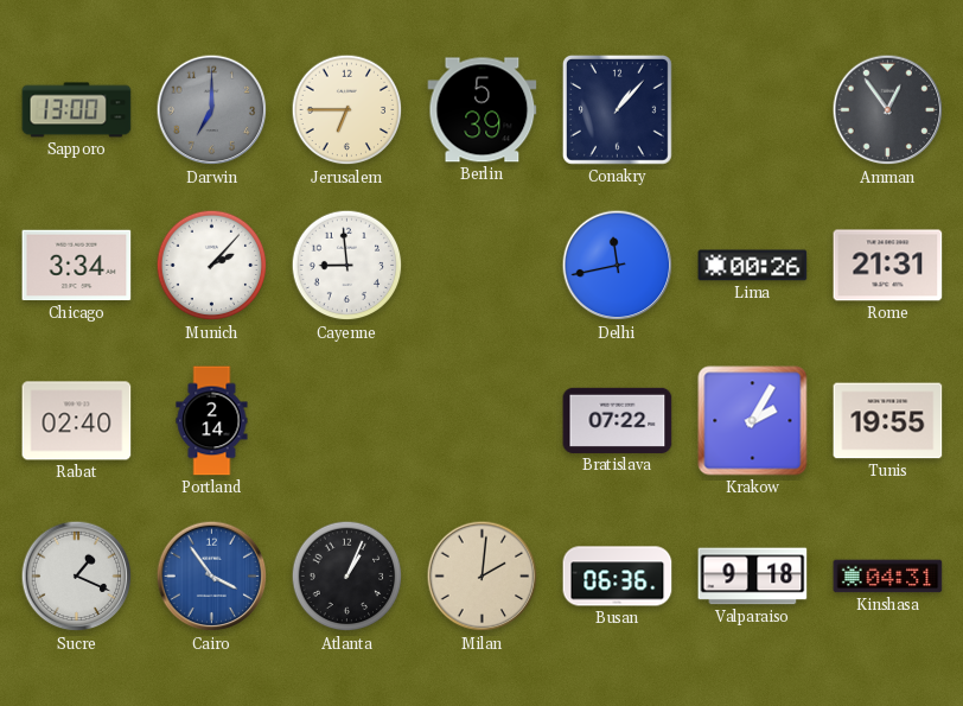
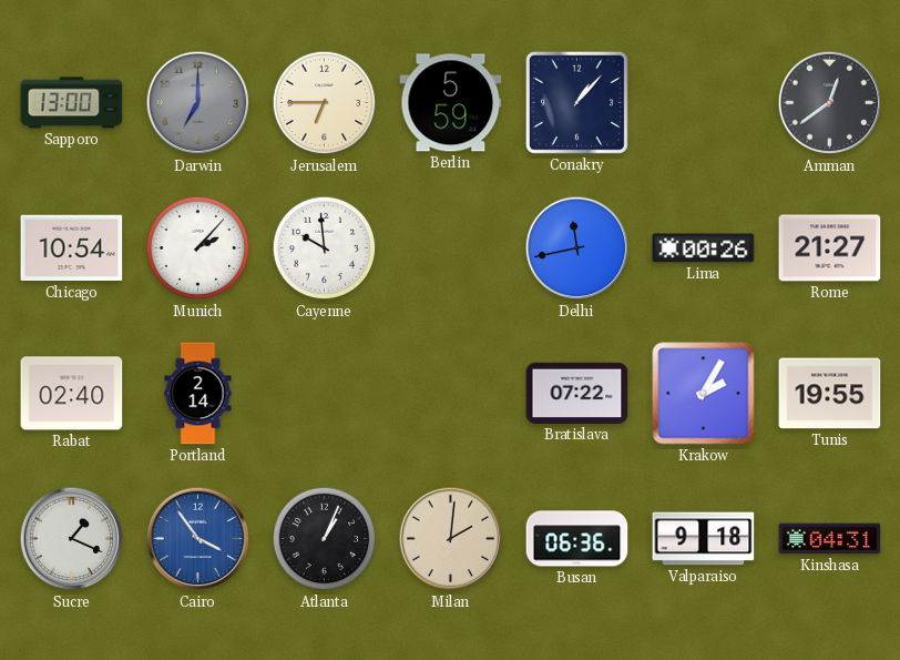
Berlin: 5:39 -> 5:59
Amman: 12:54 -> 12:39
Chicago: 3:34 -> 10:54
Cayenne: 8:59 -> 9:59
Rome: 21:31 -> 21:27
